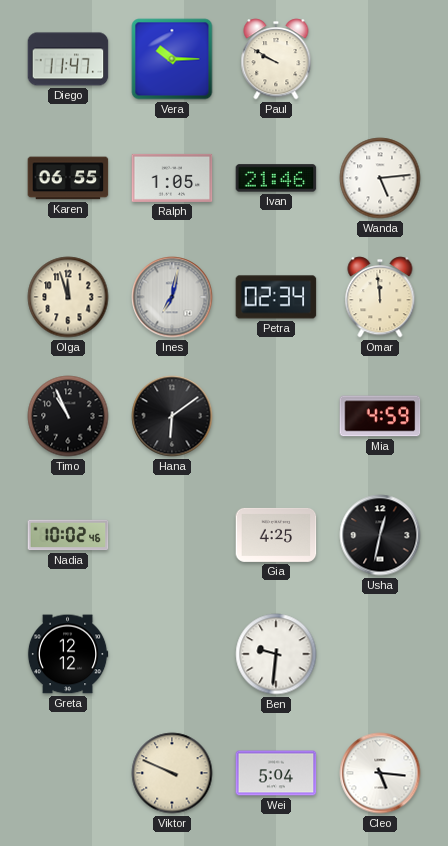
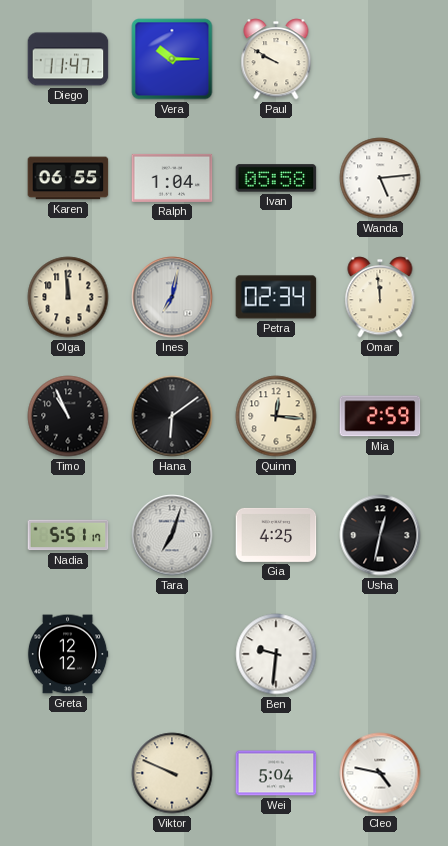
Ralph: 1:05 -> 1:04
Ivan: 21:46 -> 05:58
Olga: 11:57 -> 11:59
Quinn: none -> 12:16
Mia: 4:59 -> 2:59
Nadia: 10:02 -> 5:51
Tara: none -> 7:03
Cleo: 5:16 -> 4:47
